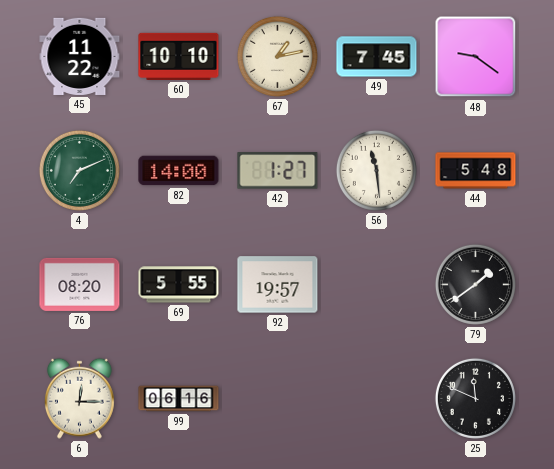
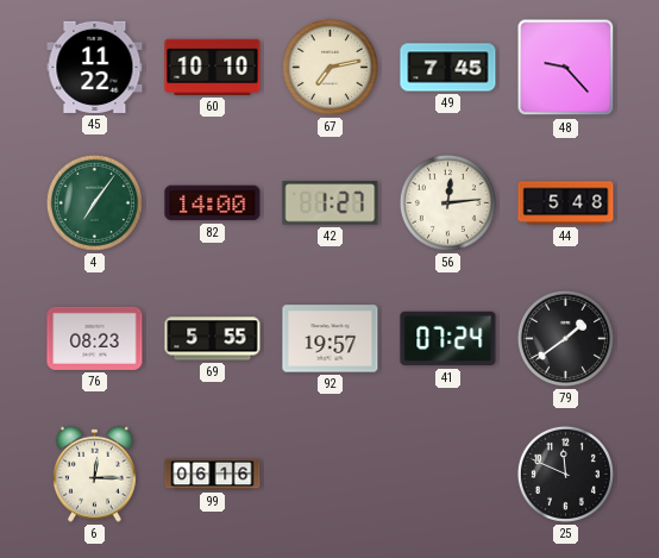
67: 1:13 -> 7:13
48: 9:21 -> 9:23
4: 7:11 -> 7:06
56: 11:29 -> 12:14
76: 08:20 -> 08:23
41: none -> 07:24
